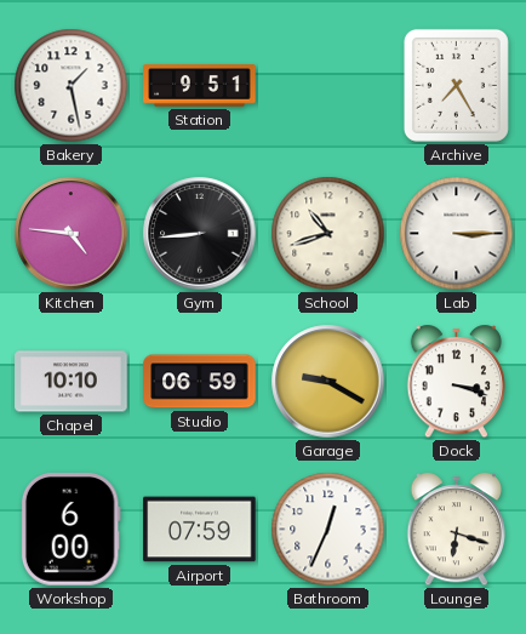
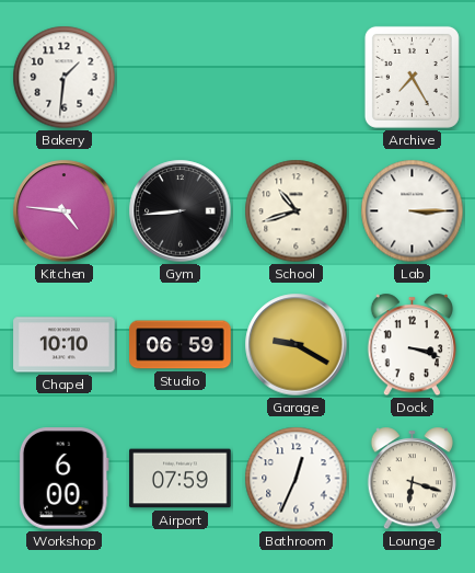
Bakery: 1:28 -> 1:31
Station: 9:51 -> none
